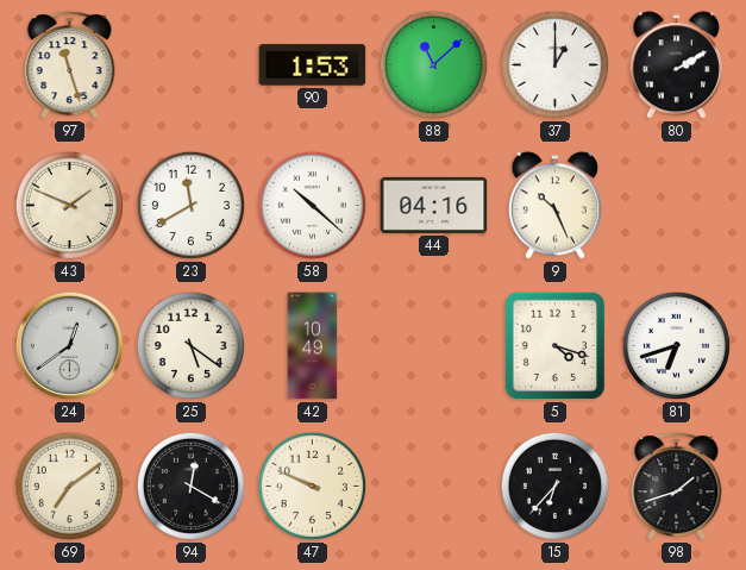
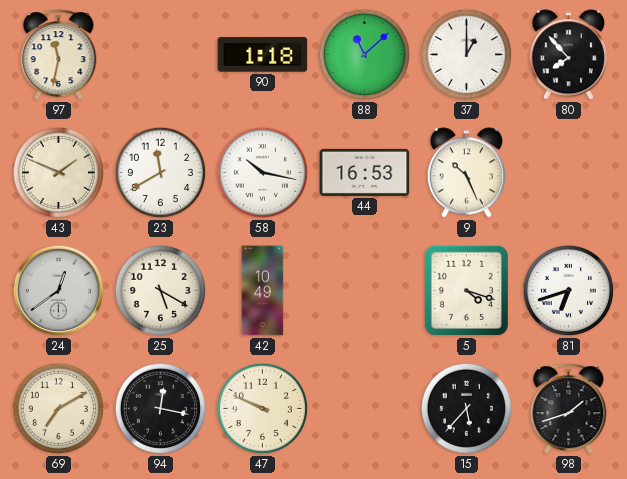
97: 11:27 -> 11:32
90: 1:53 -> 1:18
80: 2:10 -> 7:53
58: 10:22 -> 10:17
44: 04:16 -> 16:53
25: 5:21 -> 5:20
69: 7:09 -> 7:10
94: 12:20 -> 12:17
15: 6:37 -> 5:37
